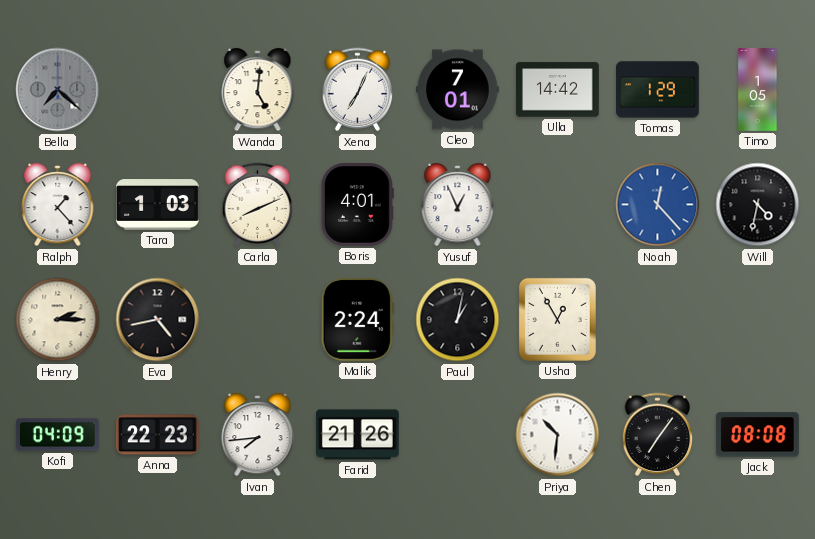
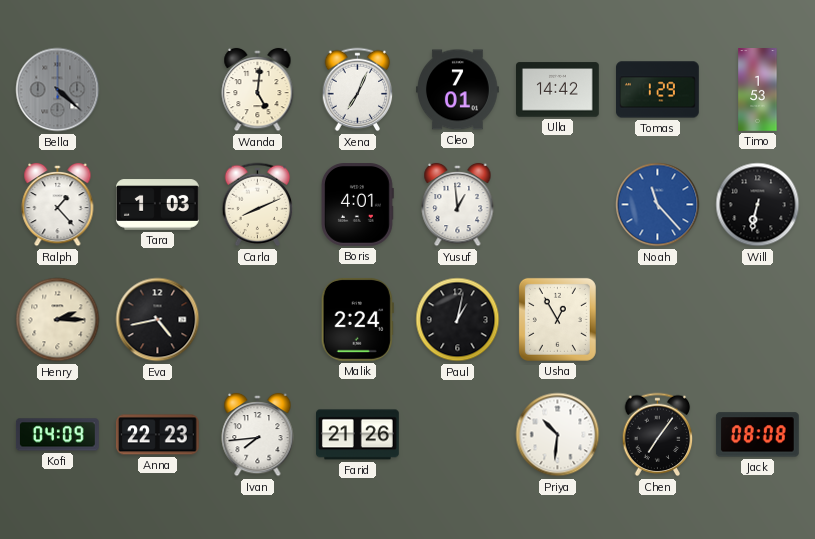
Bella: 7:22 -> 4:22
Timo: 1:05 -> 1:53
Yusuf: 12:56 -> 12:59
Noah: 12:23 -> 11:23
Will: 4:32 -> 6:32
